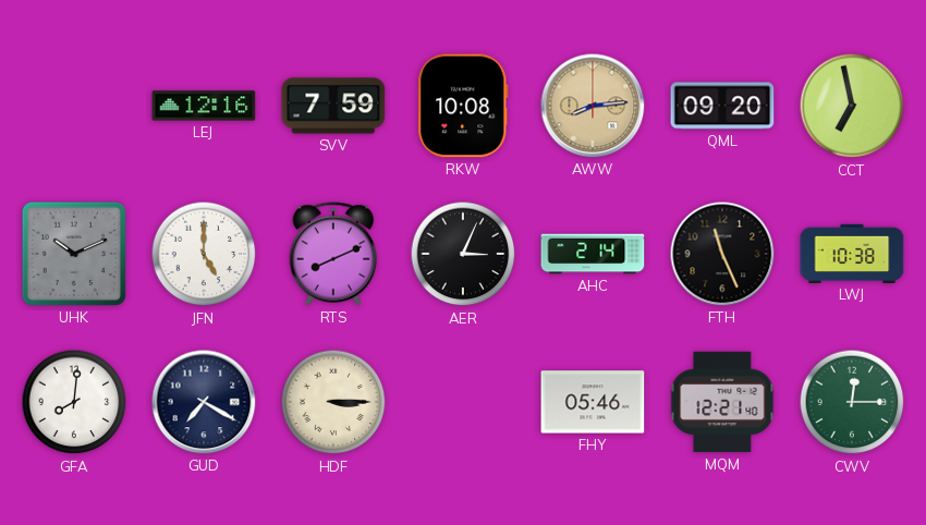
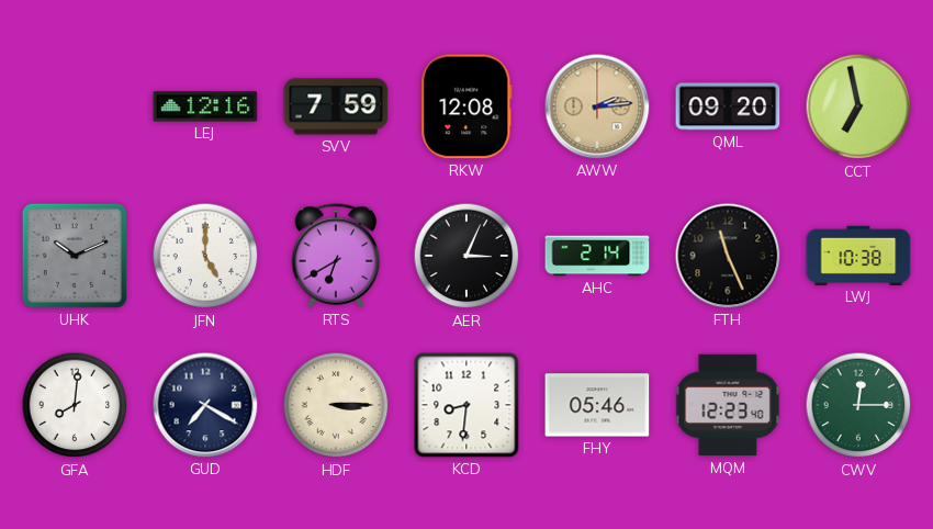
RKW: 10:08 -> 12:08
AWW: 8:14 -> 2:14
RTS: 8:11 -> 6:40
KCD: none -> 8:31
MQM: 12:21 -> 12:23
